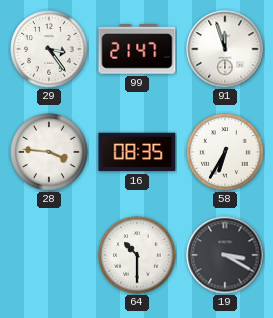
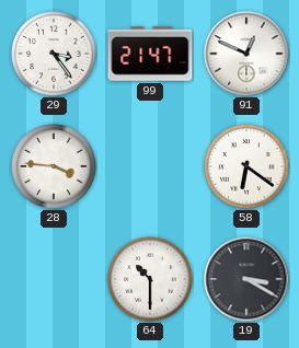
91: 11:57 -> 12:49
16: 08:35 -> none
58: 6:35 -> 6:21
